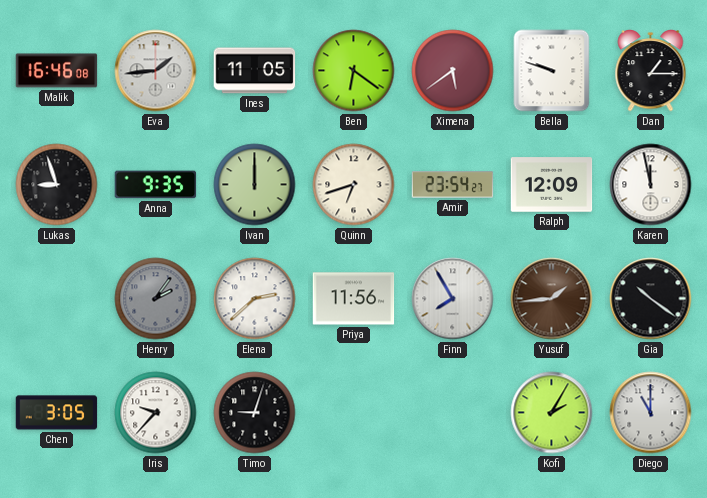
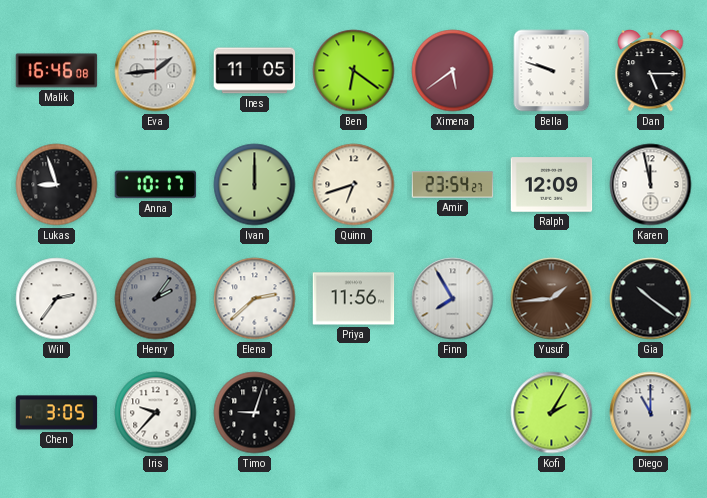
Dan: 1:15 -> 5:15
Anna: 9:35 -> 10:17
Will: none -> 2:36
